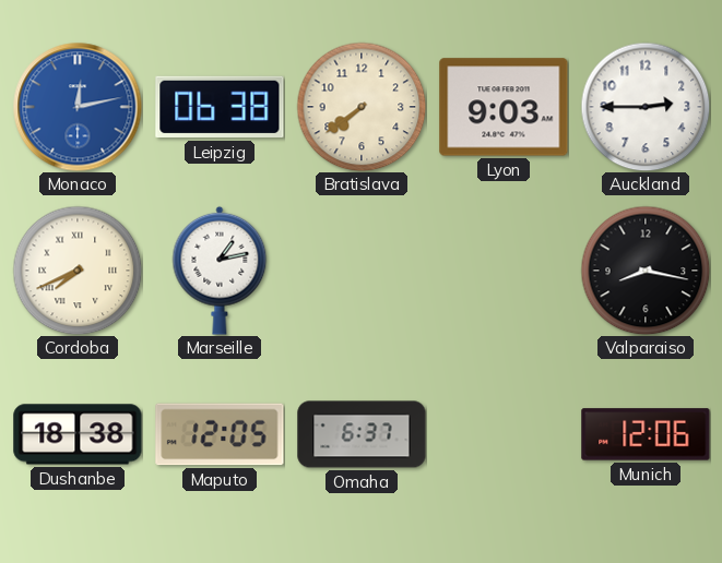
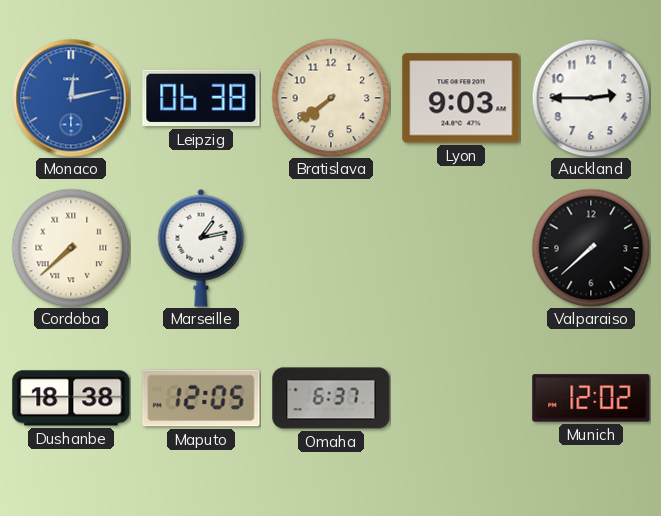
Cordoba: 7:41 -> 7:38
Valparaiso: 8:17 -> 7:38
Munich: 12:06 -> 12:02
